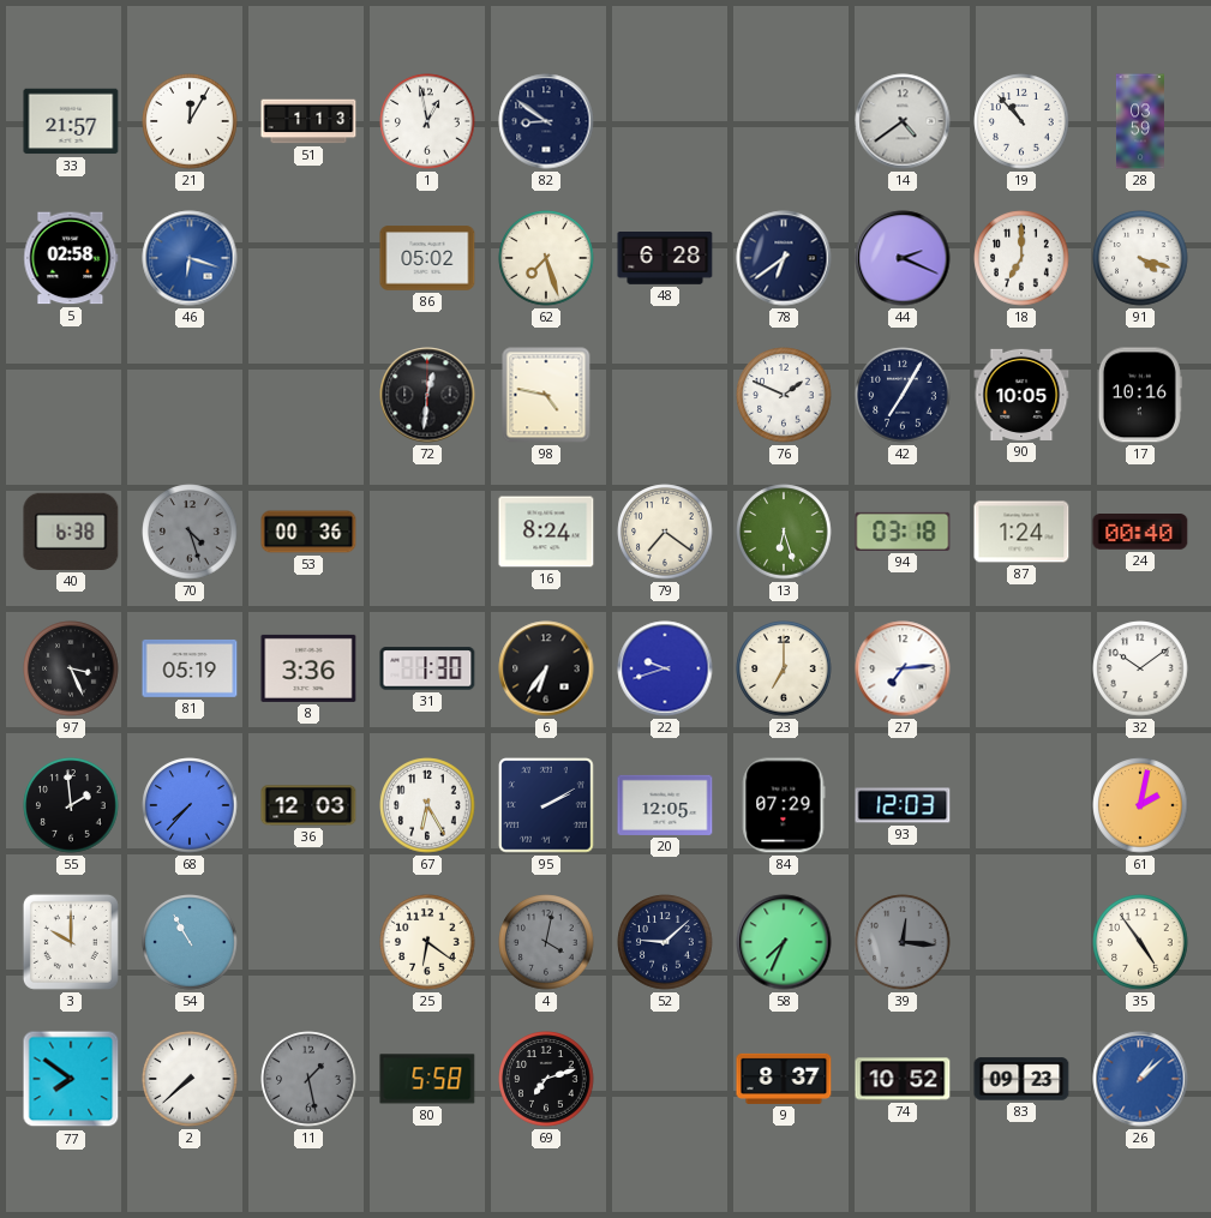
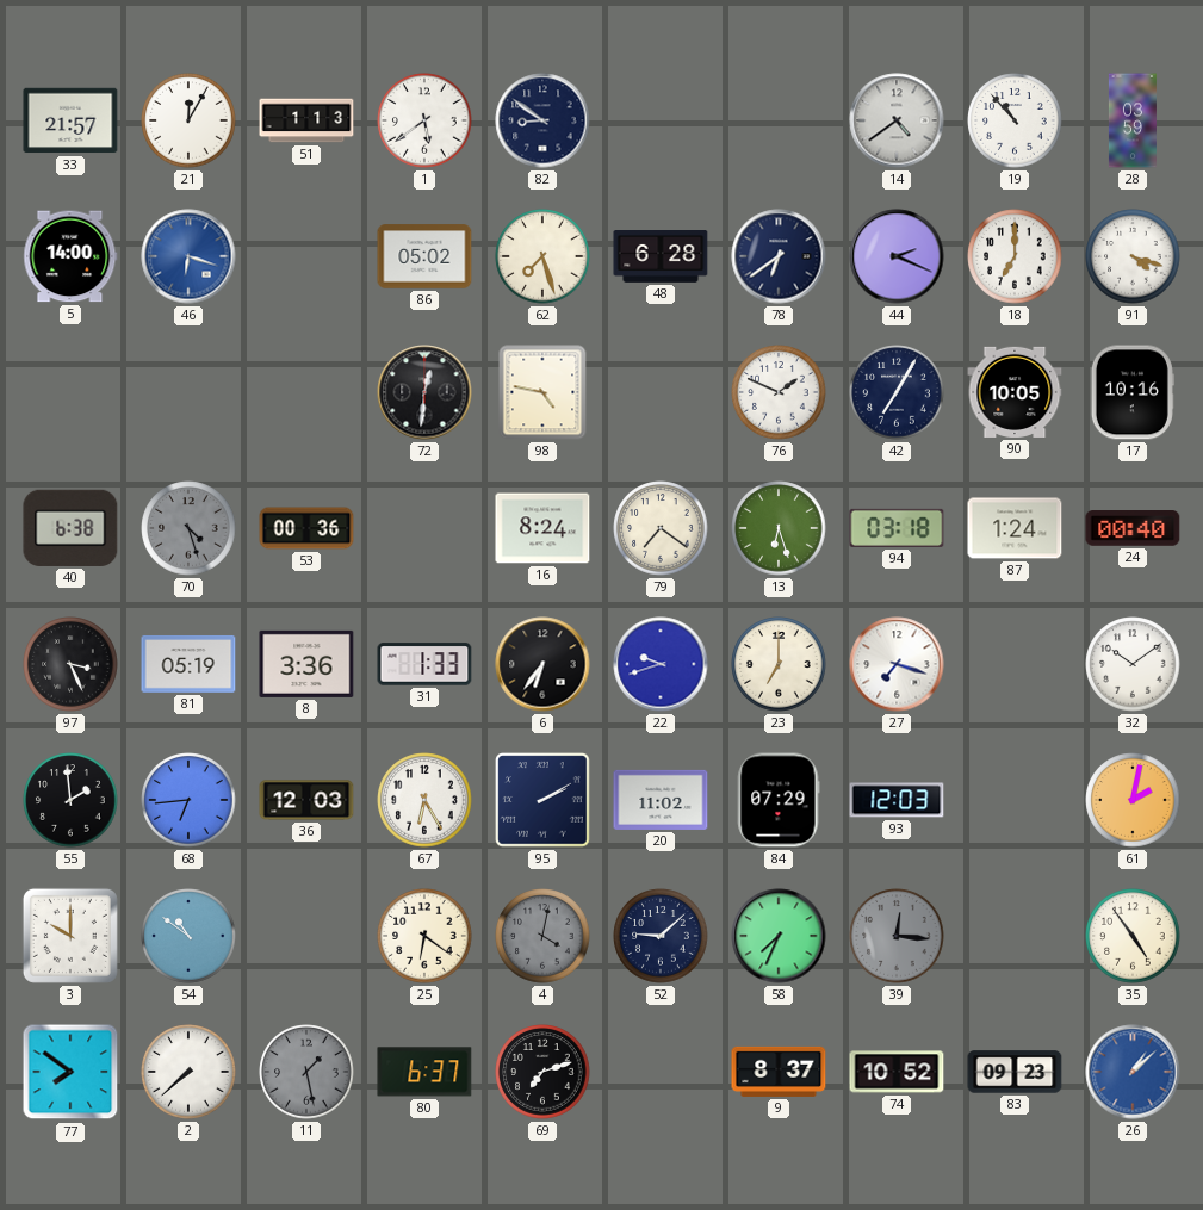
1: 12:58 -> 5:39
5: 02:58 -> 14:00
31: 1:30 -> 1:33
27: 7:14 -> 7:18
68: 7:37 -> 6:44
20: 12:05 -> 11:02
54: 10:55 -> 10:51
80: 5:58 -> 6:37
